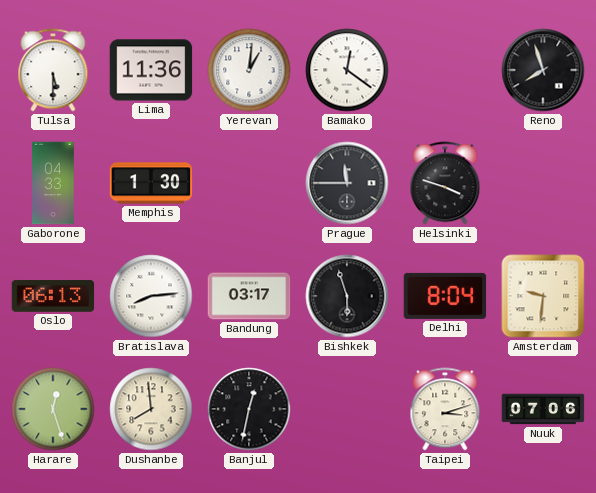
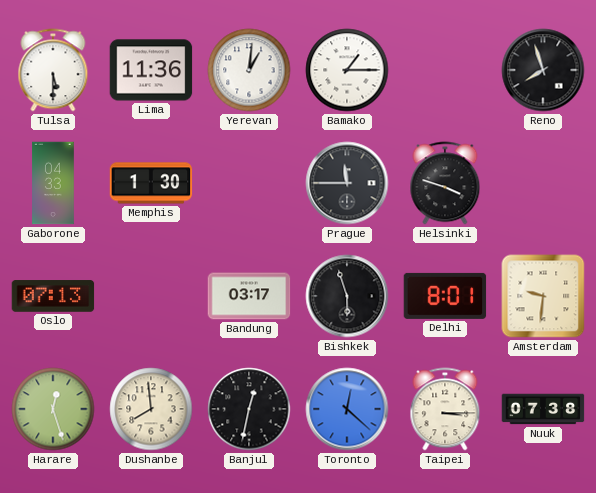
Bamako: 12:21 -> 1:15
Oslo: 06:13 -> 07:13
Bratislava: 8:14 -> none
Delhi: 8:04 -> 8:01
Toronto: none -> 12:22
Taipei: 3:12 -> 3:15
Nuuk: 07:06 -> 07:38
